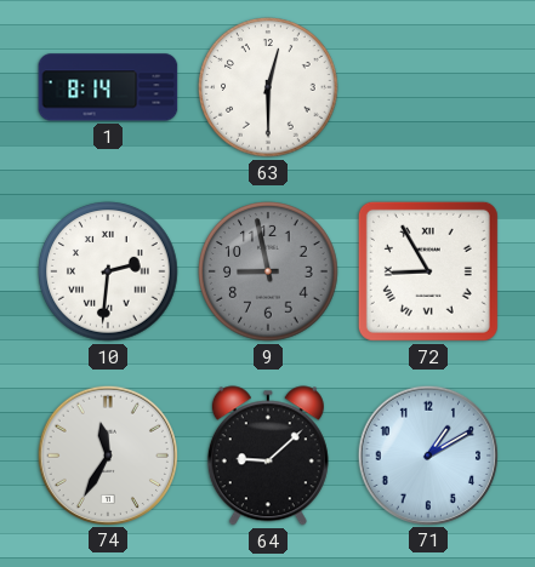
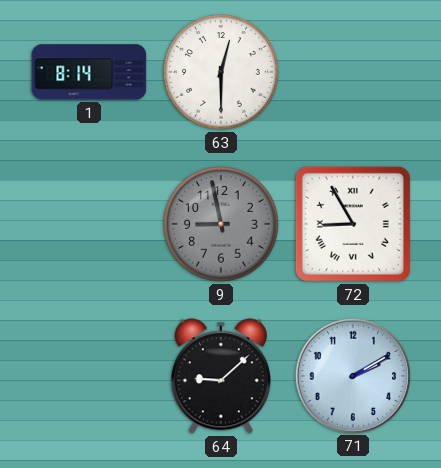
10: 2:31 -> none
74: 11:35 -> none
71: 1:10 -> 2:10
